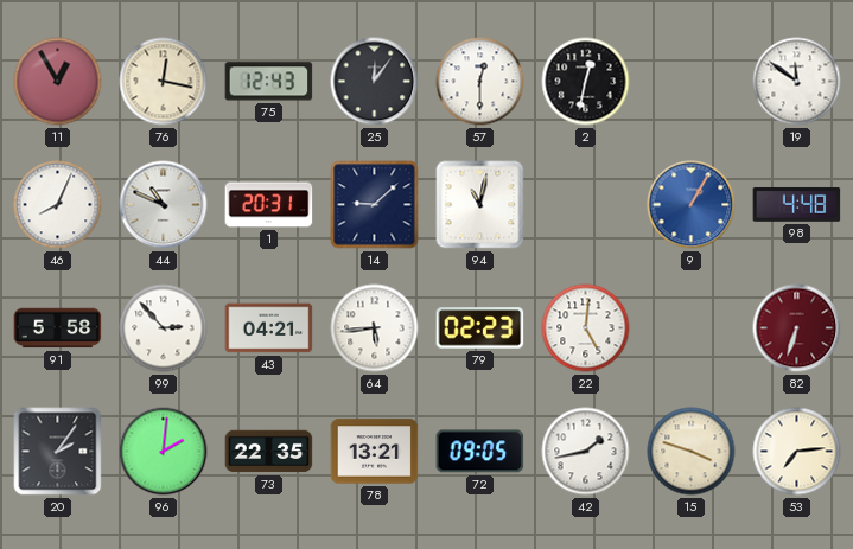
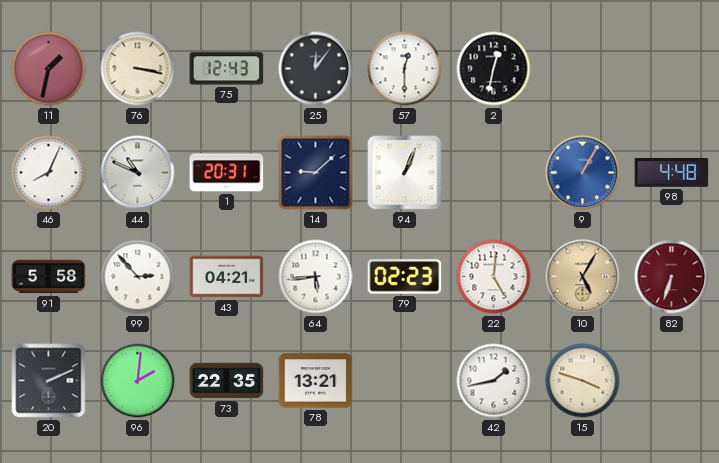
11: 12:55 -> 1:32
76: 12:17 -> 3:17
19: 11:51 -> none
94: 11:02 -> 1:04
10: none -> 5:05
20: 2:06 -> 2:11
72: 09:05 -> none
53: 7:14 -> none
